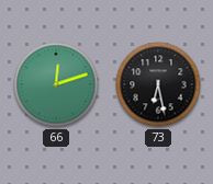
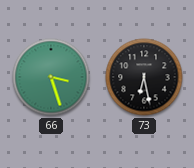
66: 12:12 -> 3:27
